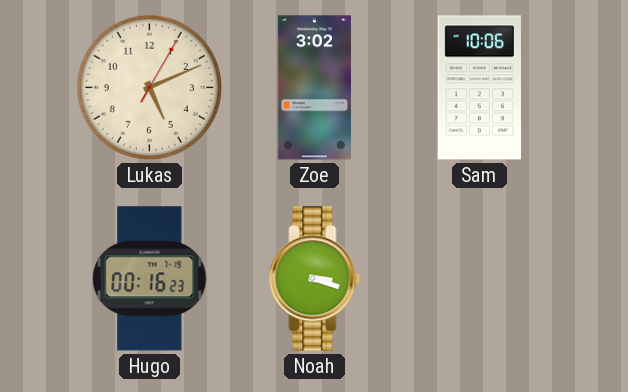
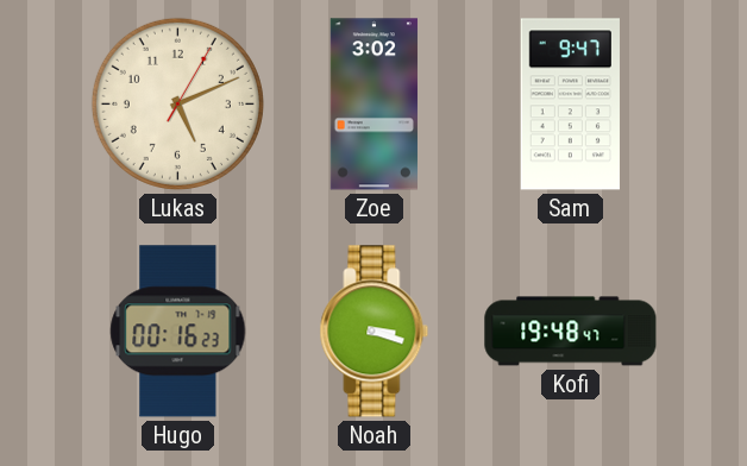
Sam: 10:06 -> 9:47
Kofi: none -> 19:48
